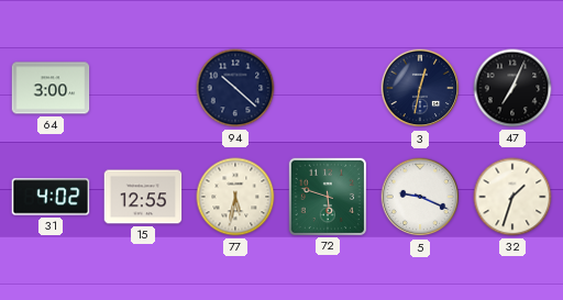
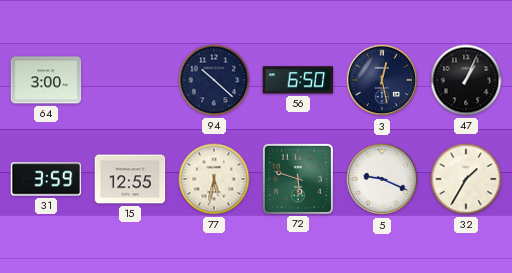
56: none -> 6:50
3: 12:32 -> 12:28
47: 7:04 -> 1:04
31: 4:02 -> 3:59
32: 1:33 -> 1:35
